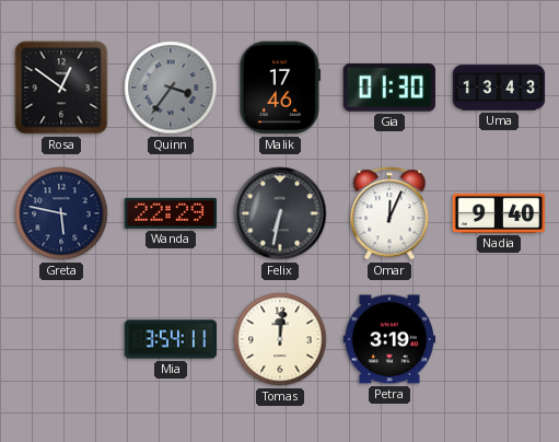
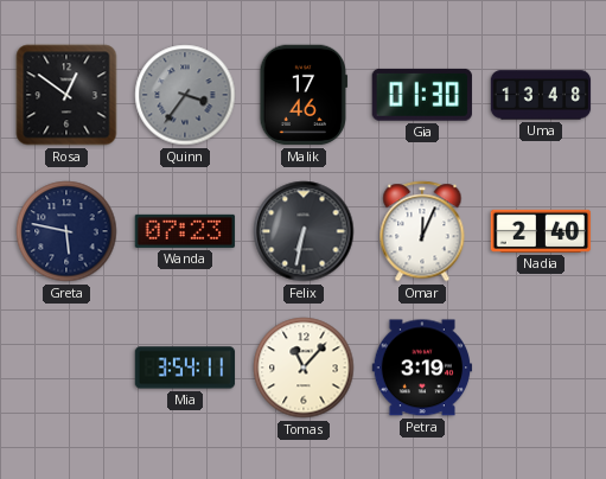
Uma: 13:43 -> 13:48
Wanda: 22:29 -> 07:23
Nadia: 9:40 -> 2:40
Tomas: 12:01 -> 11:07
